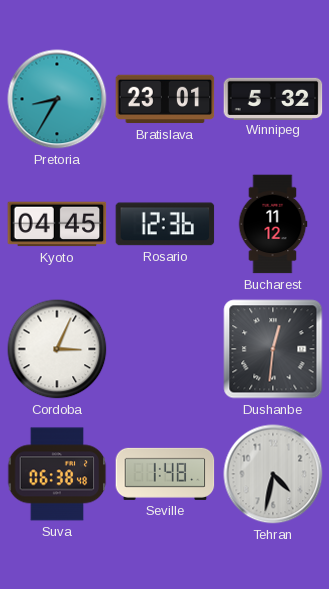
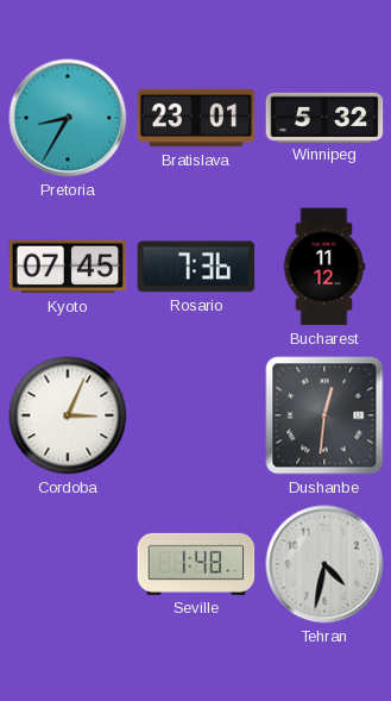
Kyoto: 04:45 -> 07:45
Rosario: 12:36 -> 7:36
Suva: 06:38 -> none
